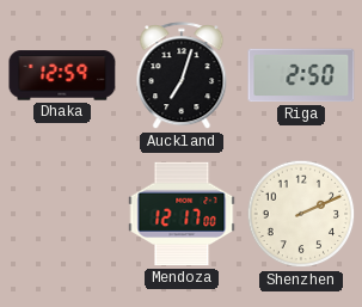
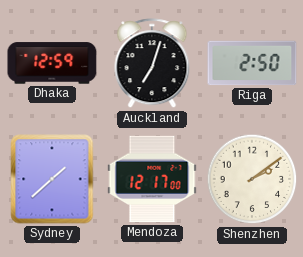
Sydney: none -> 1:38
Shenzhen: 2:11 -> 2:09
